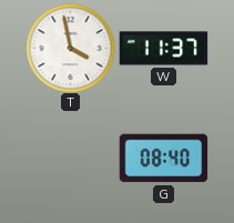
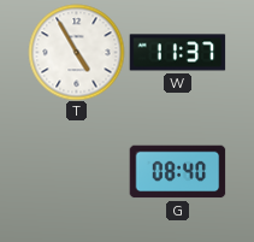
T: 3:58 -> 4:55
